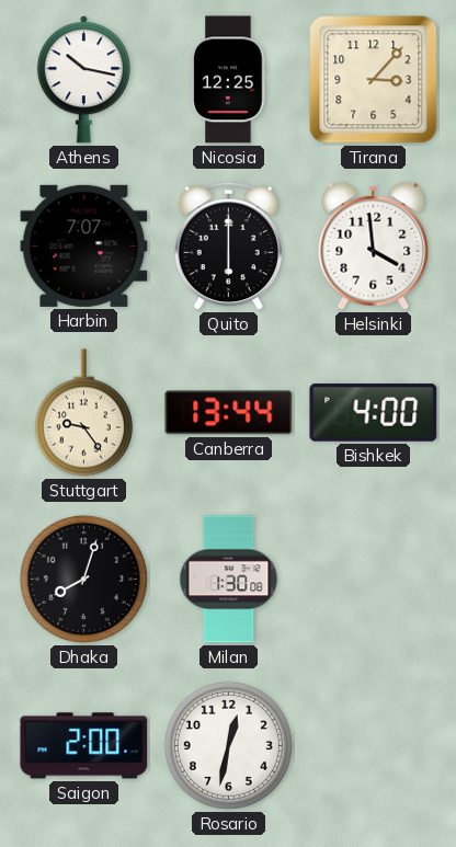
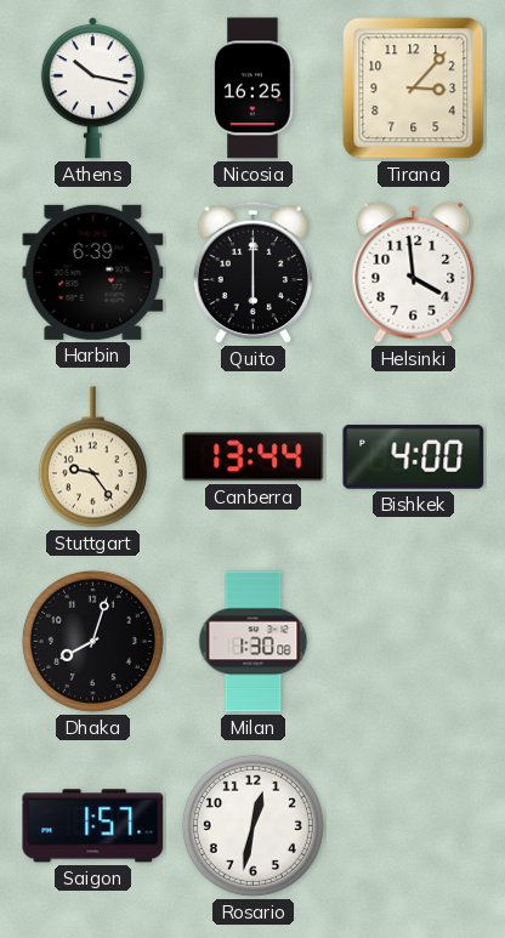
Nicosia: 12:25 -> 16:25
Harbin: 7:07 -> 6:39
Saigon: 2:00 -> 1:57
